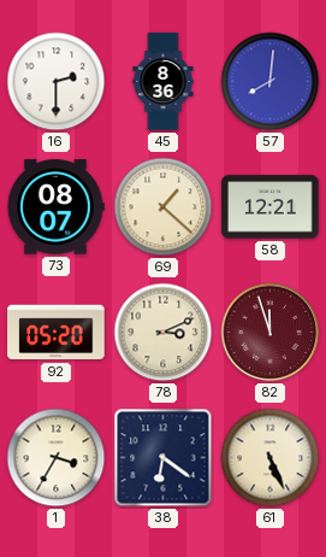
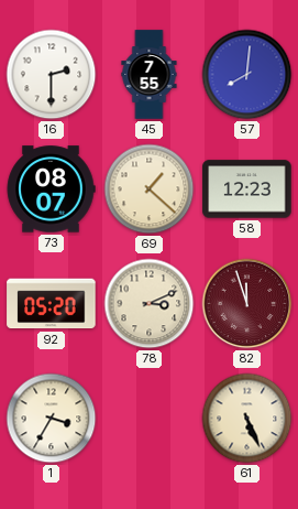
45: 8:36 -> 7:55
58: 12:21 -> 12:23
38: 6:21 -> none
